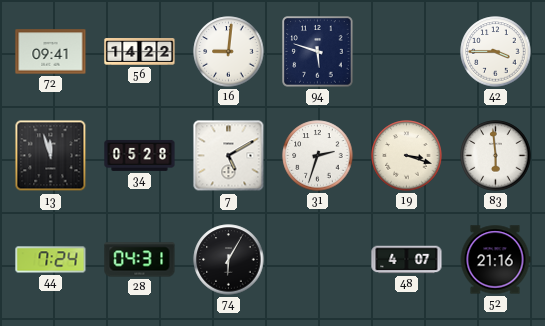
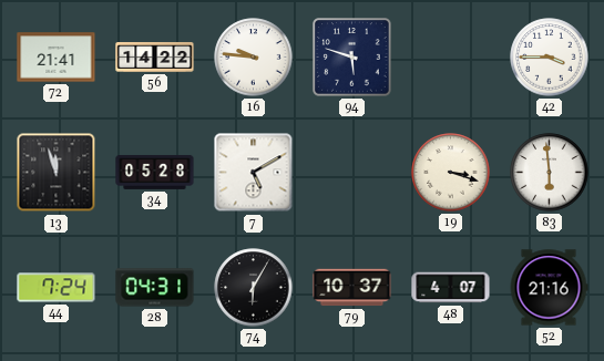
72: 09:41 -> 21:41
16: 9:01 -> 9:46
31: 2:33 -> none
79: none -> 10:37
